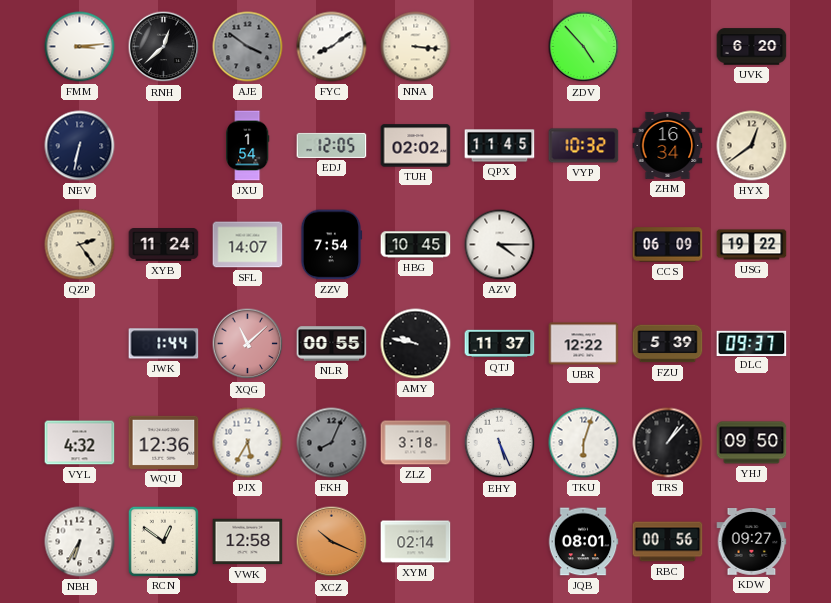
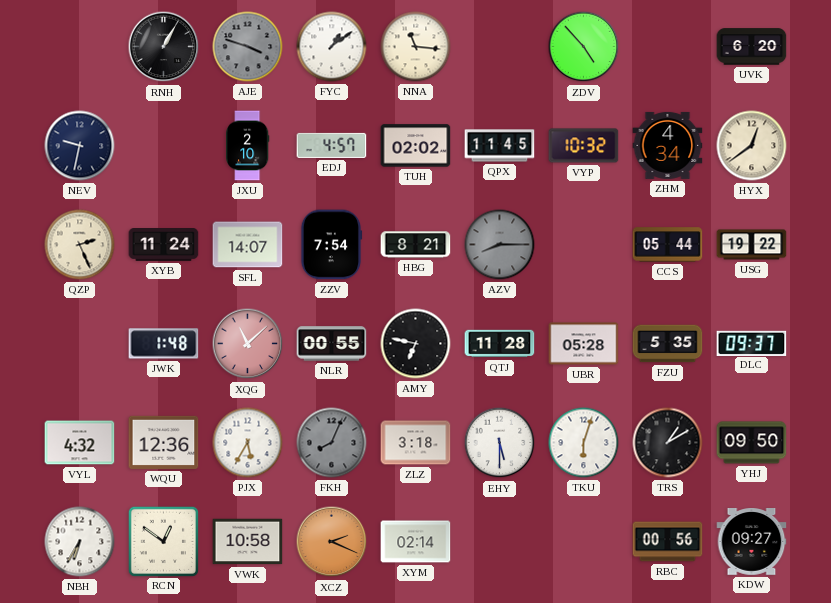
FMM: 3:14 -> none
RNH: 12:38 -> 1:05
AJE: 3:51 -> 3:48
FYC: 8:09 -> 1:09
NNA: 3:16 -> 11:16
NEV: 6:32 -> 9:32
JXU: 1:54 -> 2:10
EDJ: 12:05 -> 4:57
ZHM: 16:34 -> 4:34
QZP: 2:24 -> 2:26
HBG: 10:45 -> 8:21
AZV: 4:15 -> 8:15
AZV dial: white -> grey
CCS: 06:09 -> 05:44
JWK: 1:44 -> 1:48
AMY: 9:47 -> 6:47
QTJ: 11:37 -> 11:28
UBR: 12:22 -> 05:28
FZU: 5:39 -> 5:35
EHY: 5:26 -> 5:30
TRS: 1:07 -> 1:10
VWK: 12:58 -> 10:58
XCZ: 10:19 -> 2:19
JQB: 08:01 -> none
